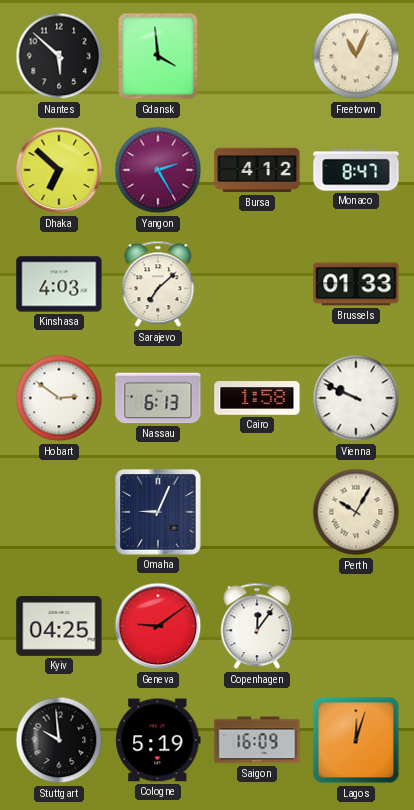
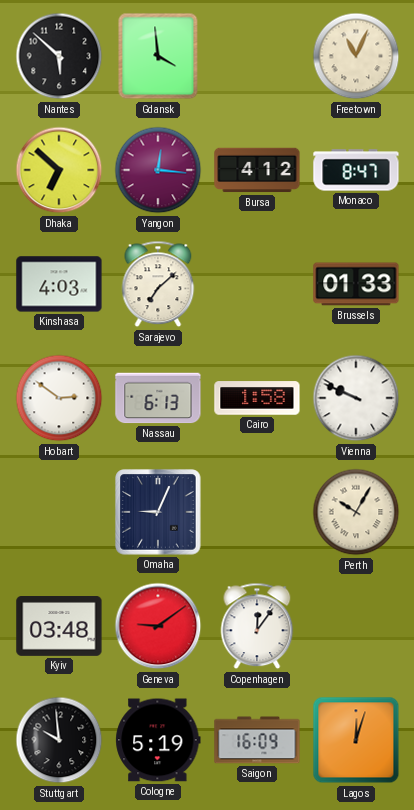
Yangon: 2:25 -> 12:16
Kyiv: 04:25 -> 03:48
